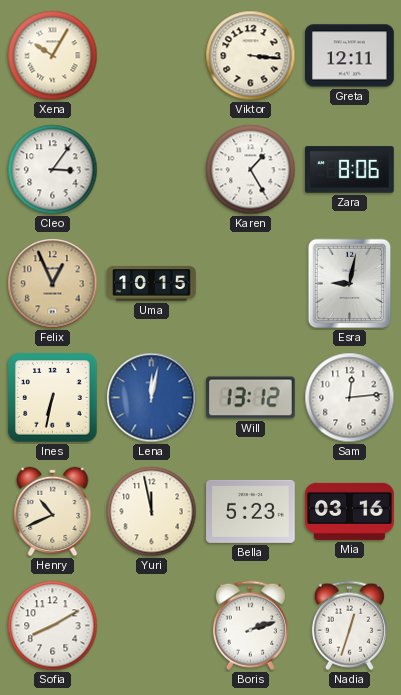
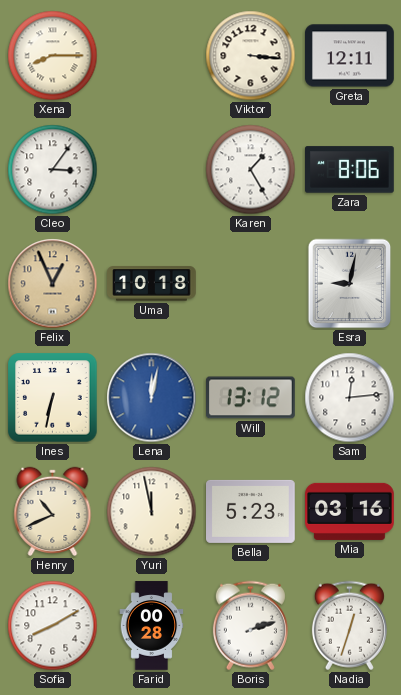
Xena: 10:05 -> 8:15
Uma: 10:15 -> 10:18
Farid: none -> 00:28
